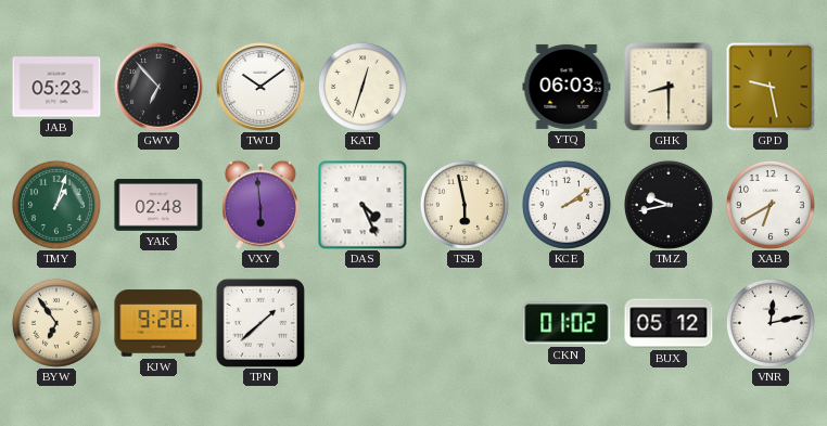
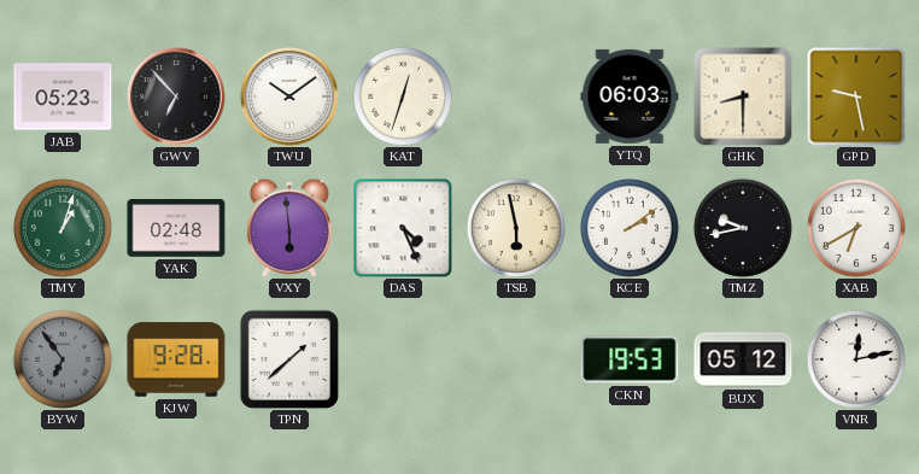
BYW dial: cream -> grey
CKN: 01:02 -> 19:53
